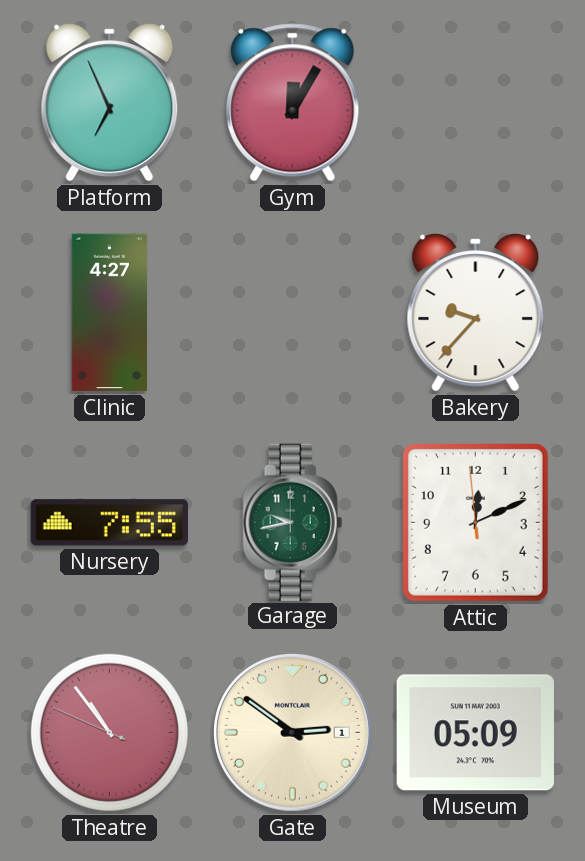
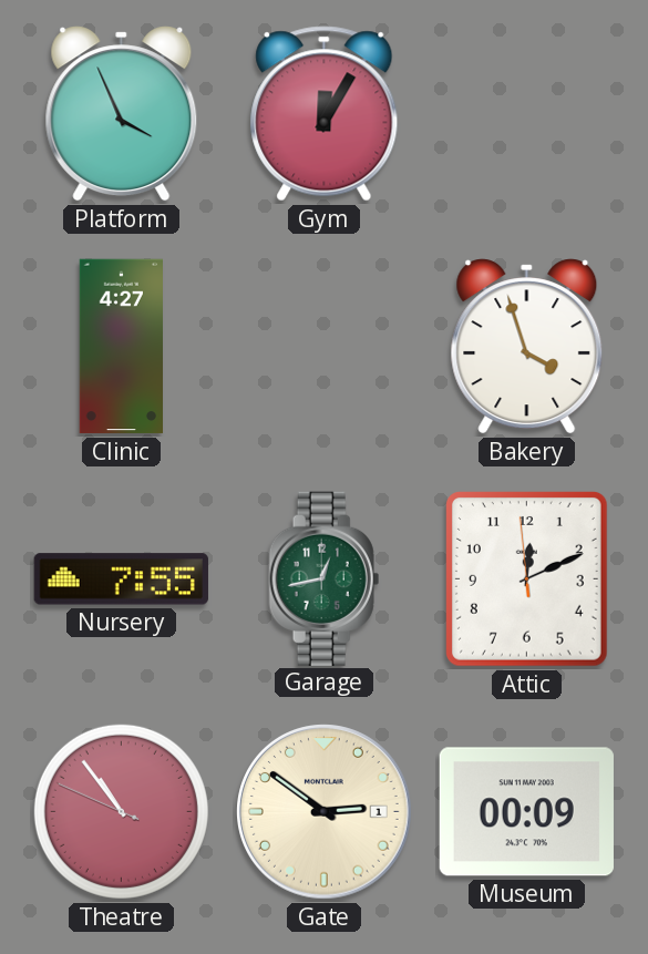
Platform: 6:56 -> 3:56
Bakery: 9:37 -> 3:57
Garage: 9:43 -> 12:43
Museum: 05:09 -> 00:09
